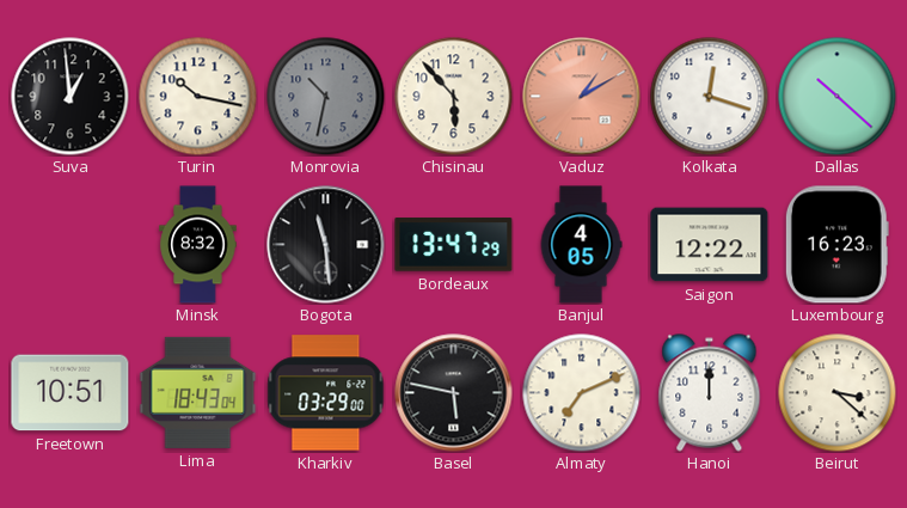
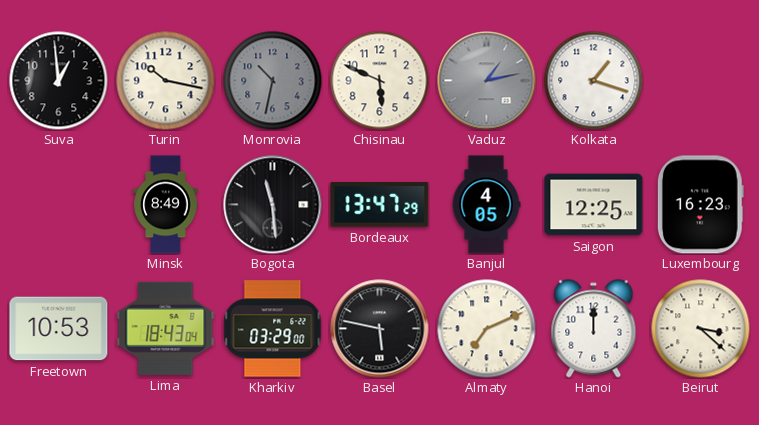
Chisinau: 5:53 -> 5:49
Vaduz: 1:10 -> 1:13
Vaduz dial: salmon -> grey
Kolkata: 12:18 -> 1:18
Dallas: 10:22 -> none
Minsk: 8:32 -> 8:49
Saigon: 12:22 -> 12:25
Freetown: 10:51 -> 10:53
